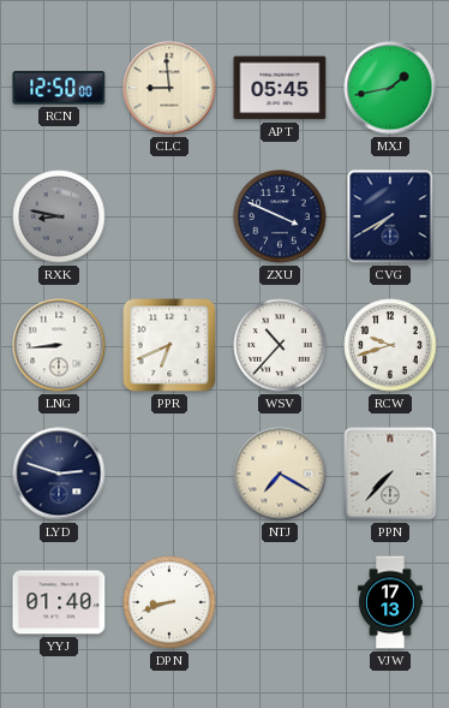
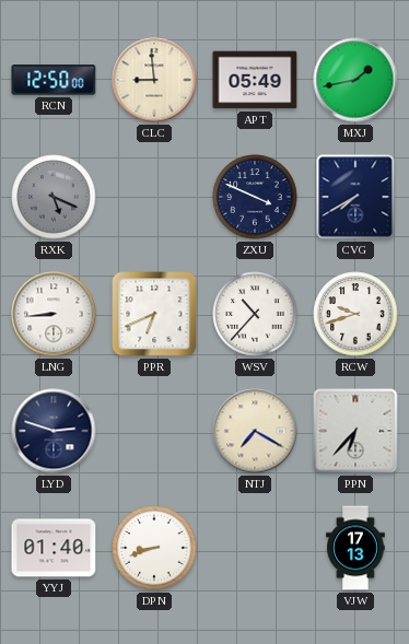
APT: 05:45 -> 05:49
RXK: 8:47 -> 5:19
PPN: 7:37 -> 6:37
